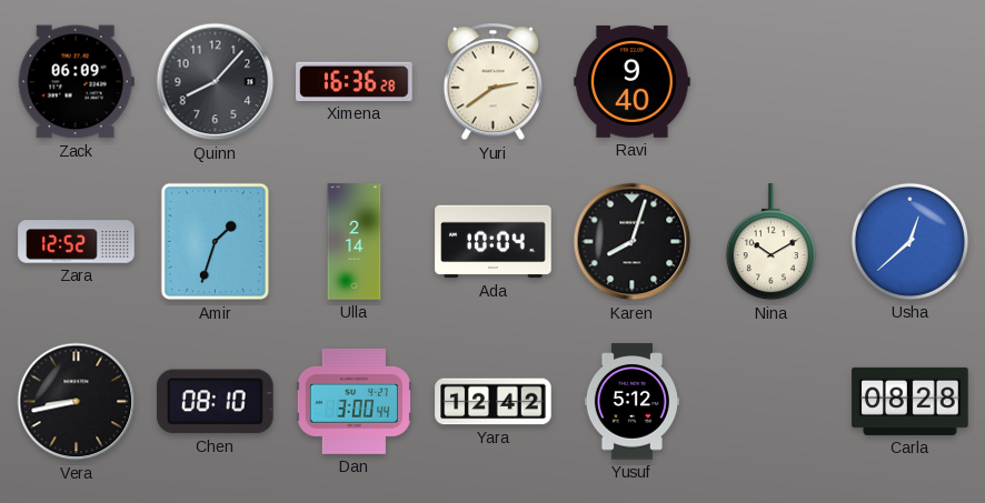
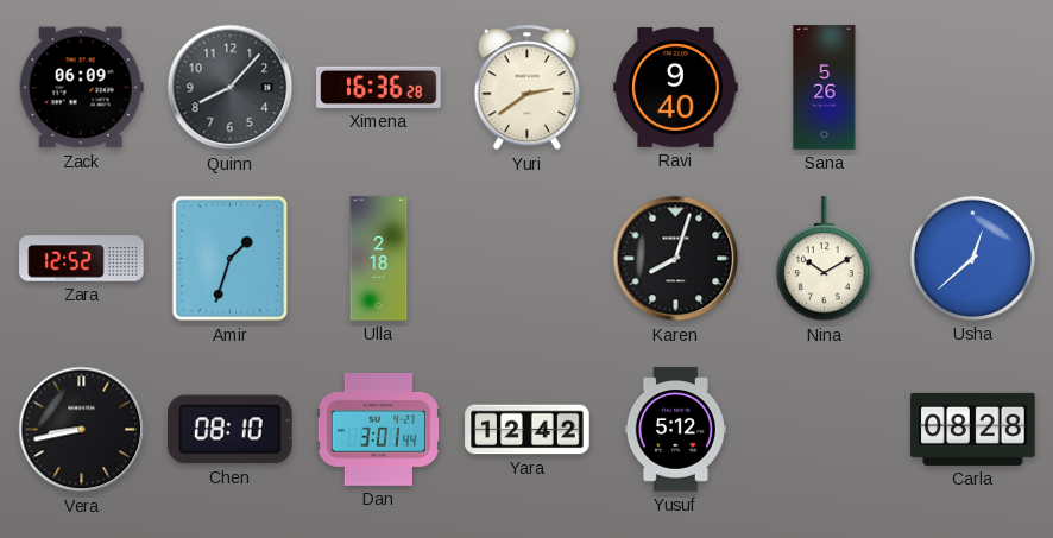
Sana: none -> 5:26
Ulla: 2:14 -> 2:18
Ada: 10:04 -> none
Dan: 3:00 -> 3:01
